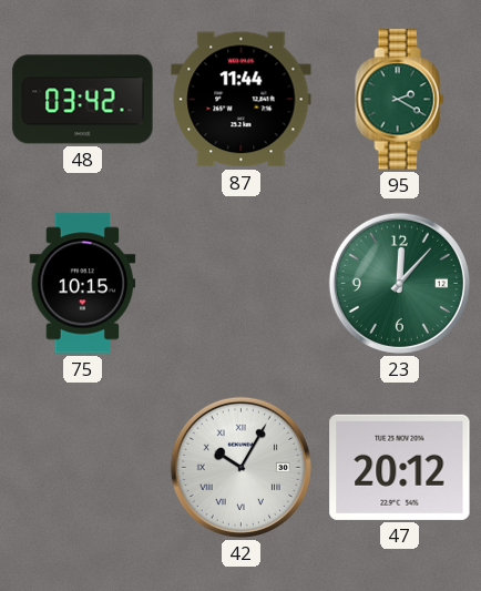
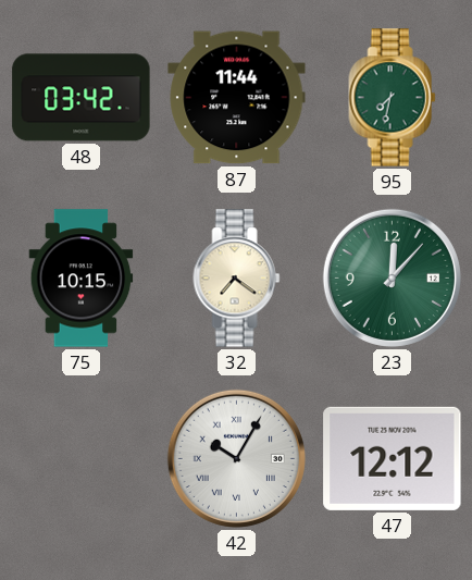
95: 2:20 -> 7:32
32: none -> 7:21
47: 20:12 -> 12:12
